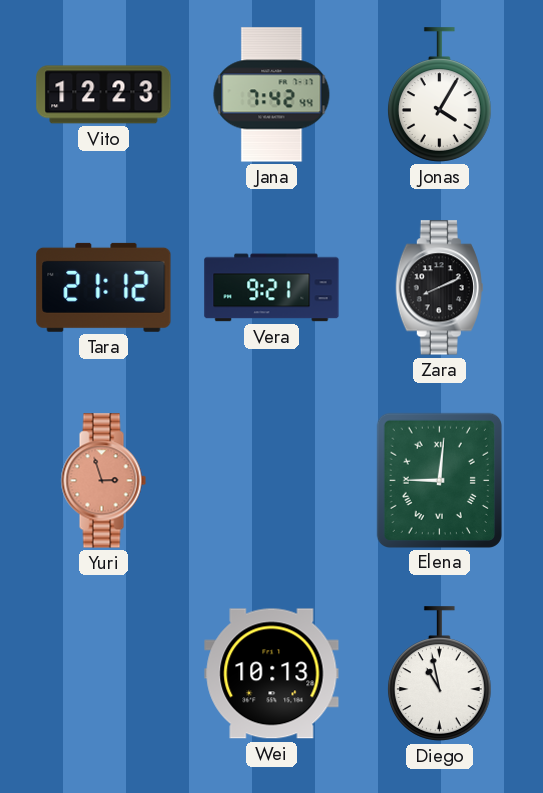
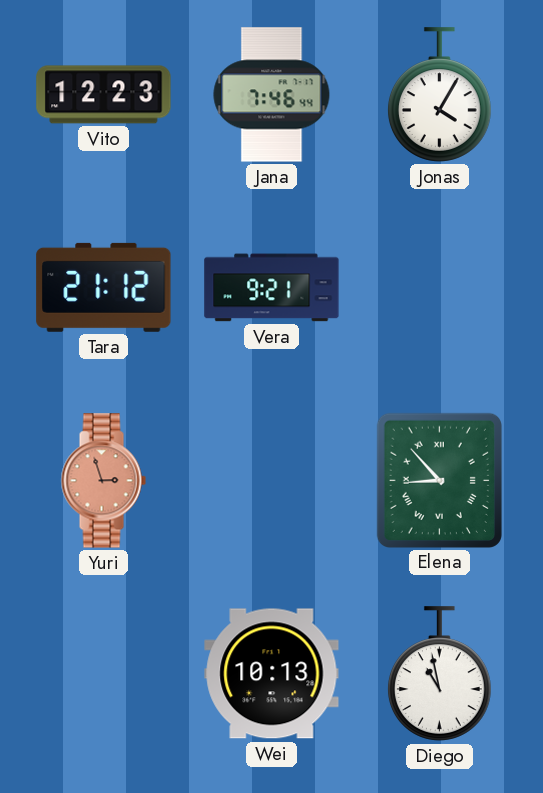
Jana: 7:42 -> 7:46
Zara: 8:11 -> none
Elena: 9:01 -> 8:53
